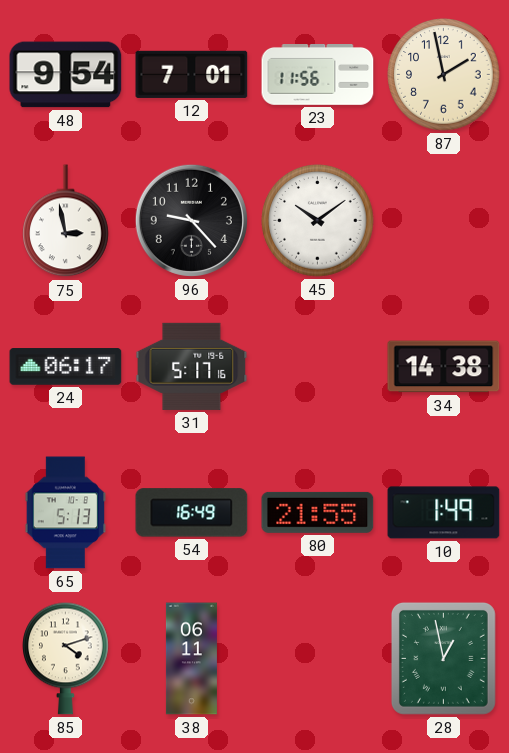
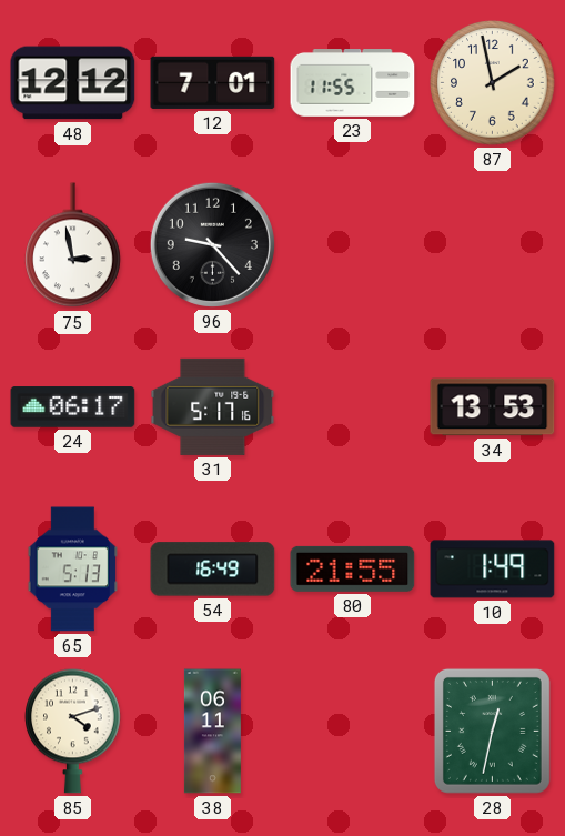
48: 9:54 -> 12:12
23: 11:56 -> 11:55
45: 10:09 -> none
34: 14:38 -> 13:53
28: 12:58 -> 12:32
